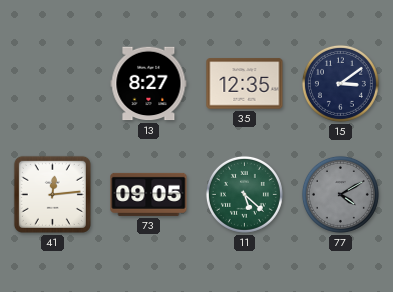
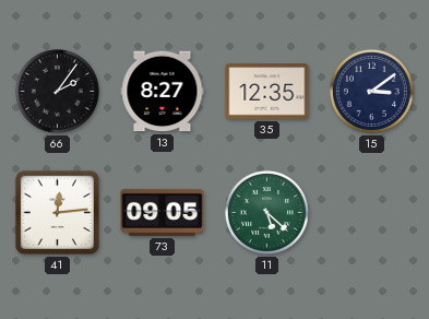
66: none -> 2:06
77: 4:10 -> none
